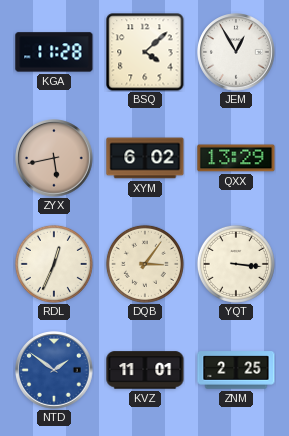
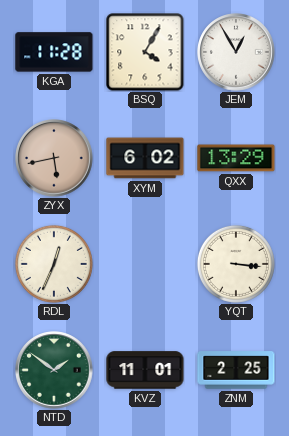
BSQ: 4:08 -> 4:05
DQB: 3:06 -> none
NTD dial: blue -> green
